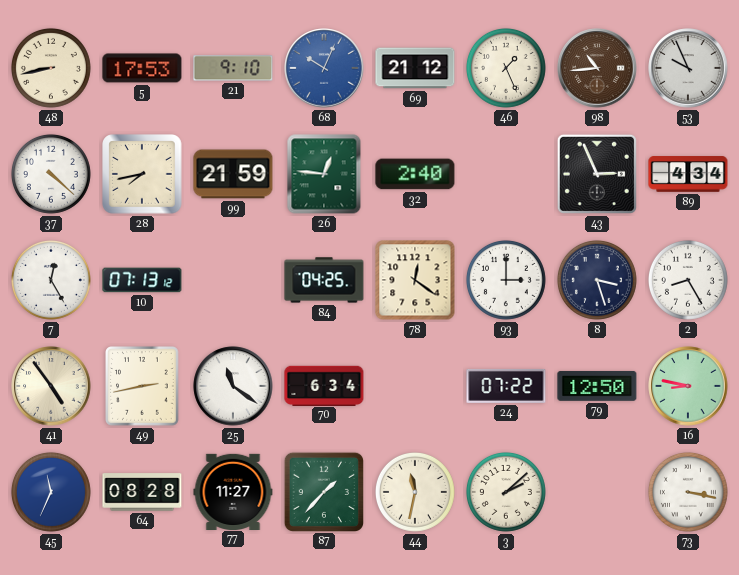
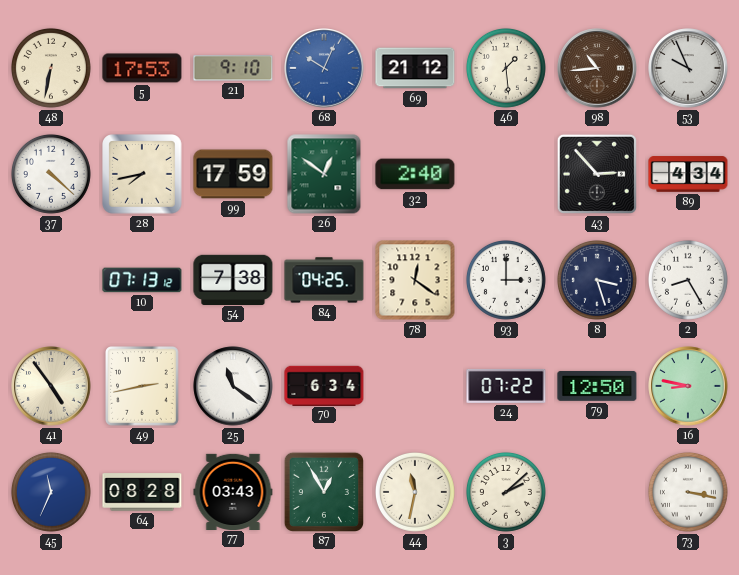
48: 8:43 -> 6:32
46: 1:26 -> 1:29
99: 21:59 -> 17:59
26: 12:46 -> 12:51
43: 2:56 -> 2:53
7: 12:25 -> none
54: none -> 7:38
77: 11:27 -> 03:43
87: 1:37 -> 12:55
